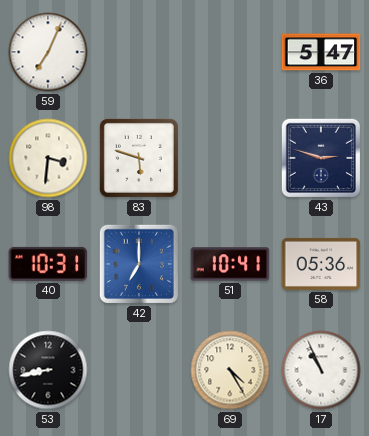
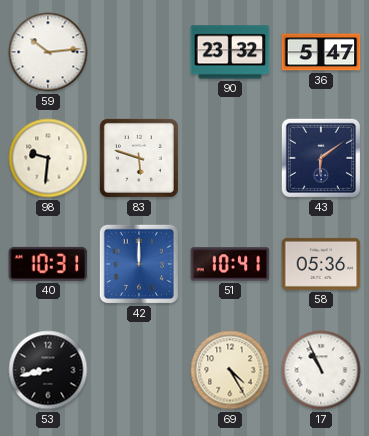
59: 7:04 -> 10:14
90: none -> 23:32
98: 3:31 -> 9:31
43: 2:48 -> 6:09
42: 7:00 -> 12:00
